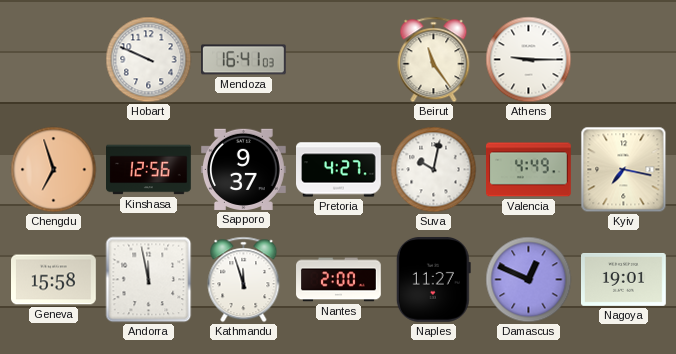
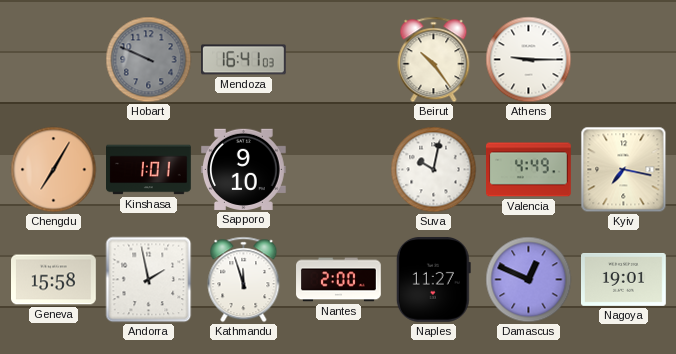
Hobart dial: white -> grey
Beirut: 11:24 -> 10:24
Chengdu: 6:57 -> 7:05
Kinshasa: 12:56 -> 1:01
Sapporo: 9:37 -> 9:10
Pretoria: 4:27 -> none
Andorra: 11:58 -> 1:58
